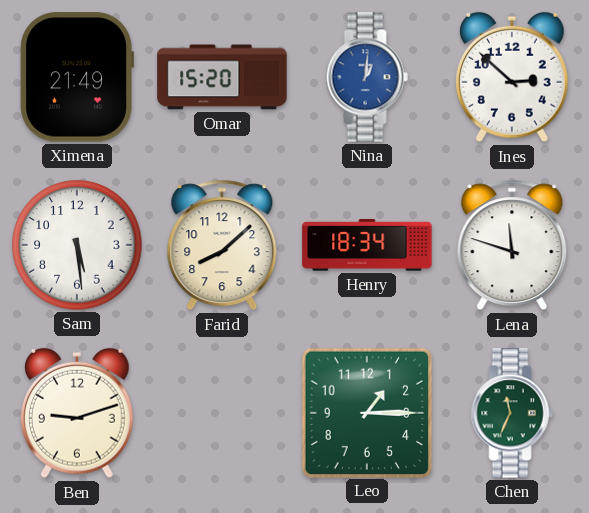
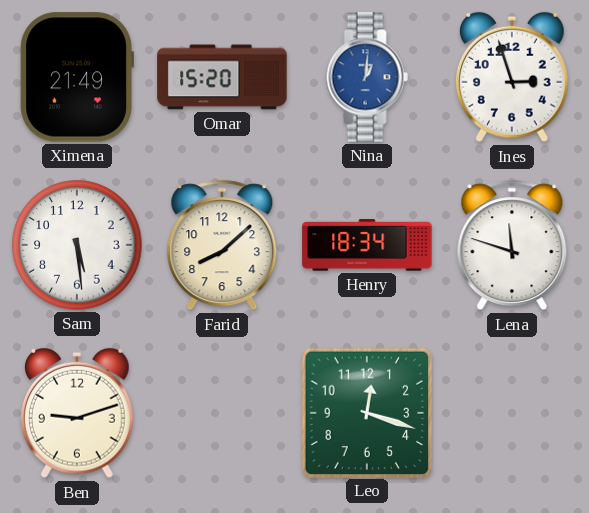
Ines: 2:52 -> 2:57
Leo: 1:15 -> 12:18
Chen: 11:34 -> none
